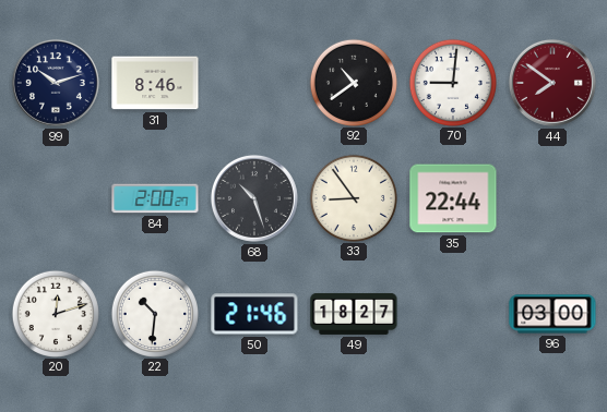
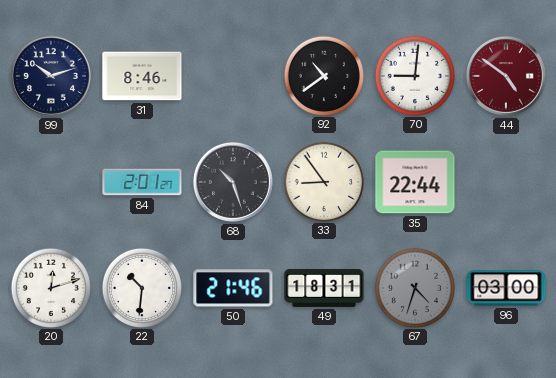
44: 7:51 -> 4:51
84: 2:00 -> 2:01
49: 18:27 -> 18:31
67: none -> 4:33
